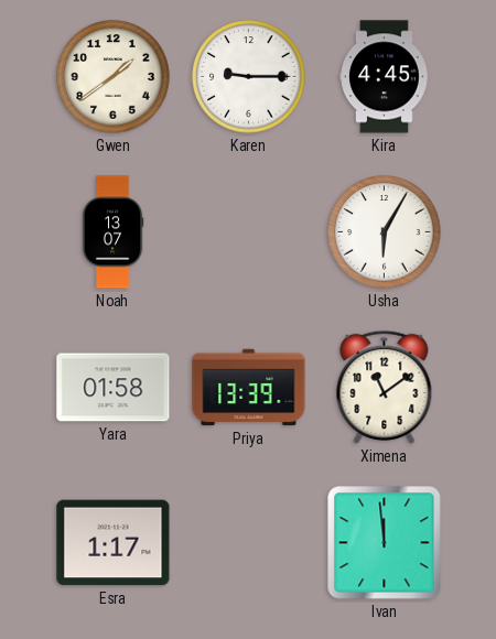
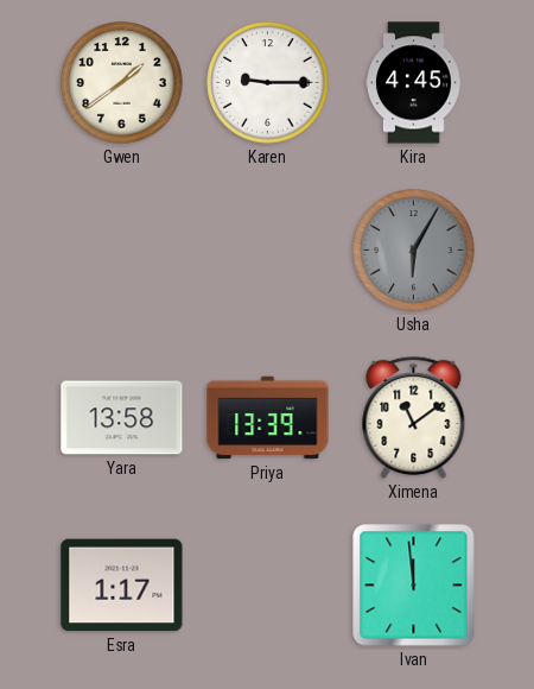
Noah: 13:07 -> none
Usha dial: white -> grey
Yara: 01:58 -> 13:58
